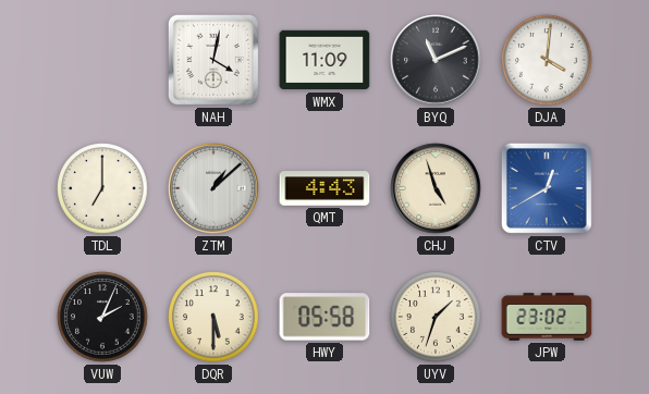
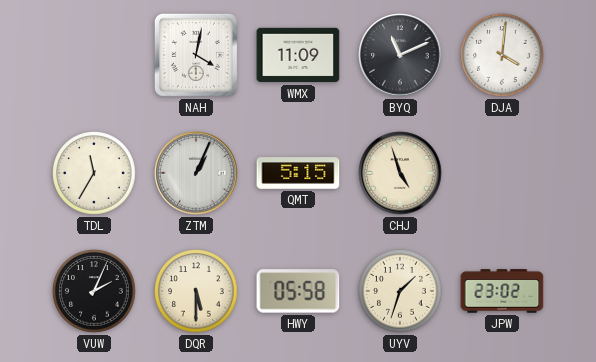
TDL: 7:00 -> 11:35
ZTM: 1:08 -> 1:04
QMT: 4:43 -> 5:15
CTV: 12:40 -> none
